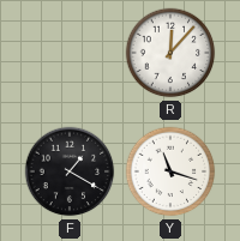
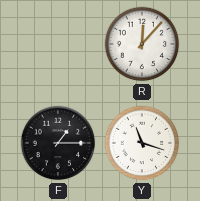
F: 1:20 -> 1:15
